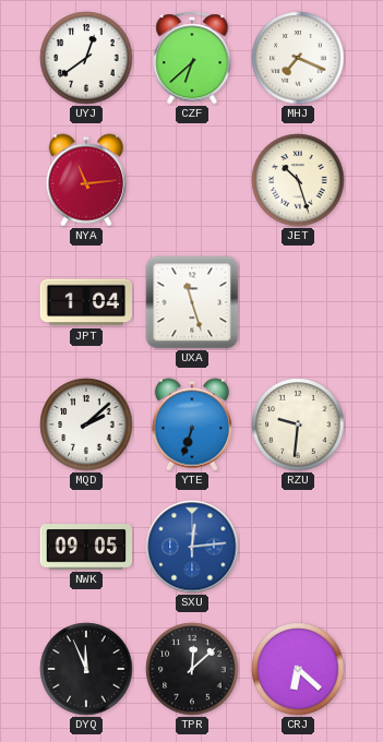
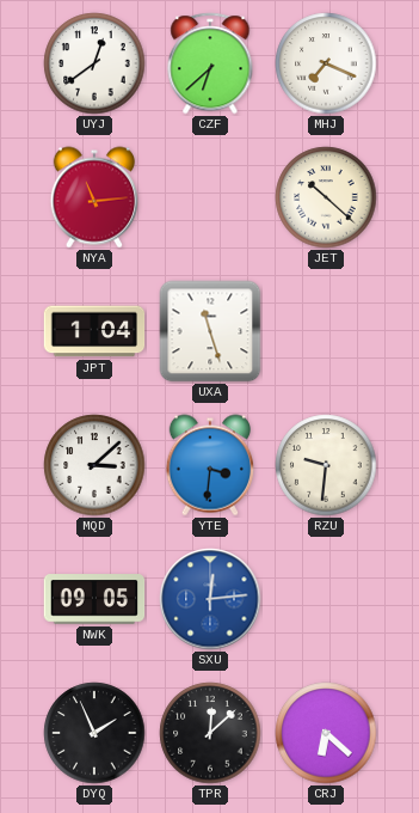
JET: 10:27 -> 10:22
MQD: 2:08 -> 3:08
YTE: 6:33 -> 3:31
DYQ: 11:56 -> 1:56
